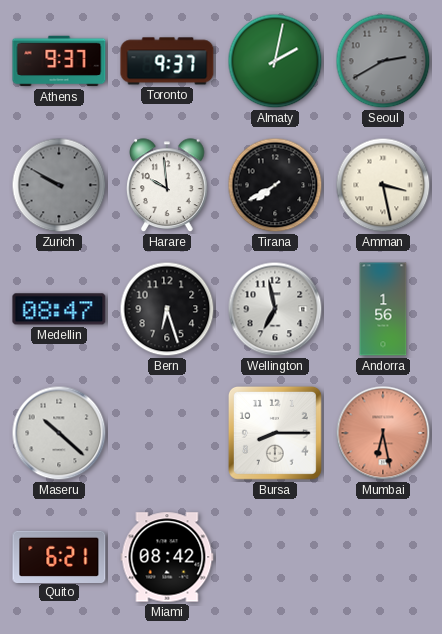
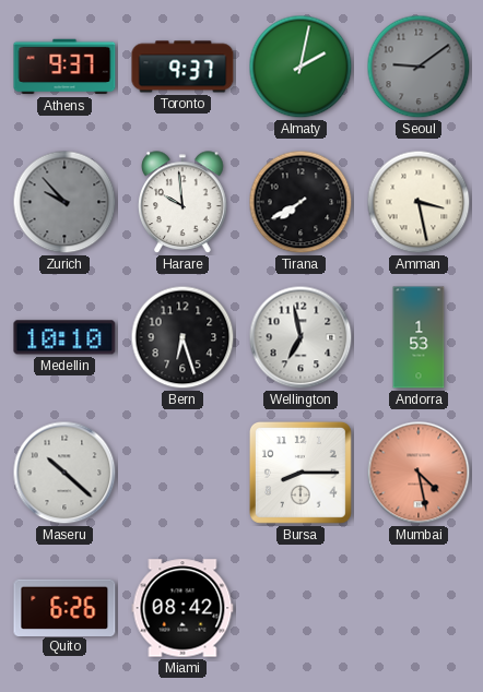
Seoul: 2:40 -> 9:09
Zurich: 9:50 -> 9:53
Medellin: 08:47 -> 10:10
Andorra: 1:56 -> 1:53
Mumbai: 6:28 -> 4:28
Quito: 6:21 -> 6:26
